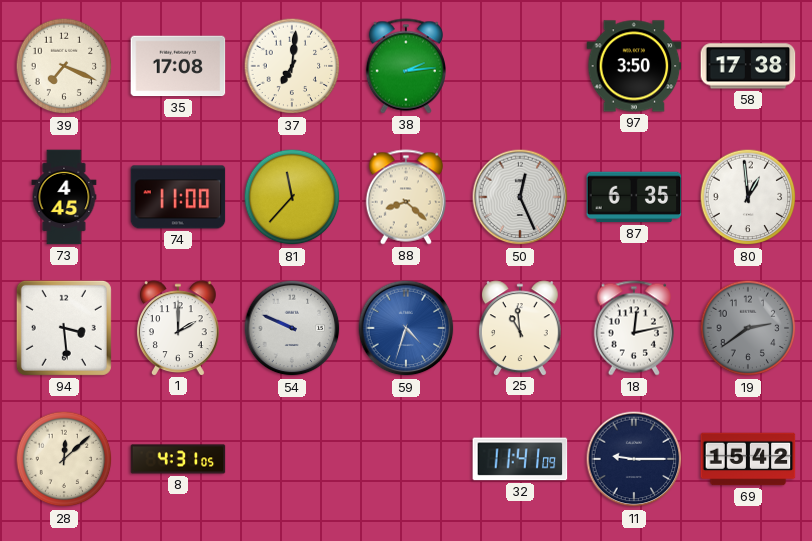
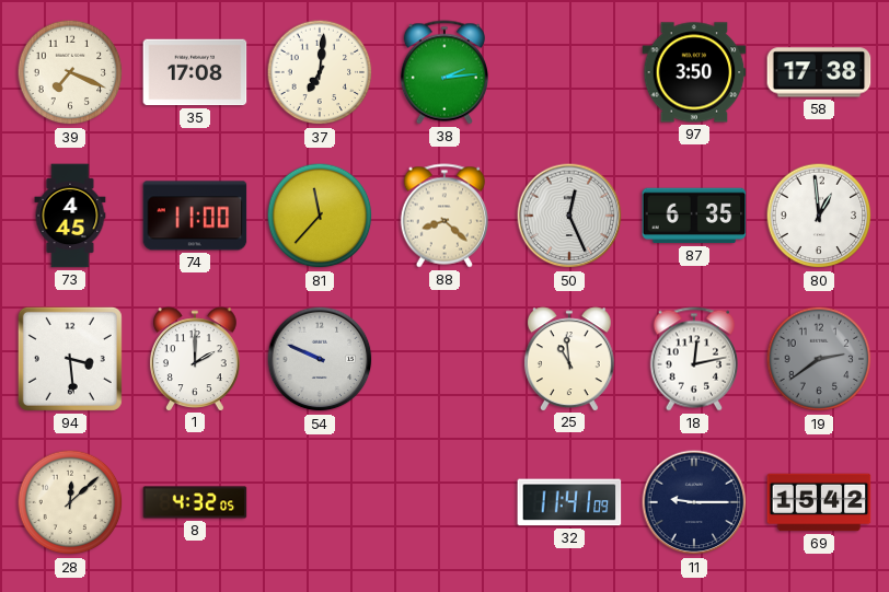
59: 4:33 -> none
8: 4:31 -> 4:32
